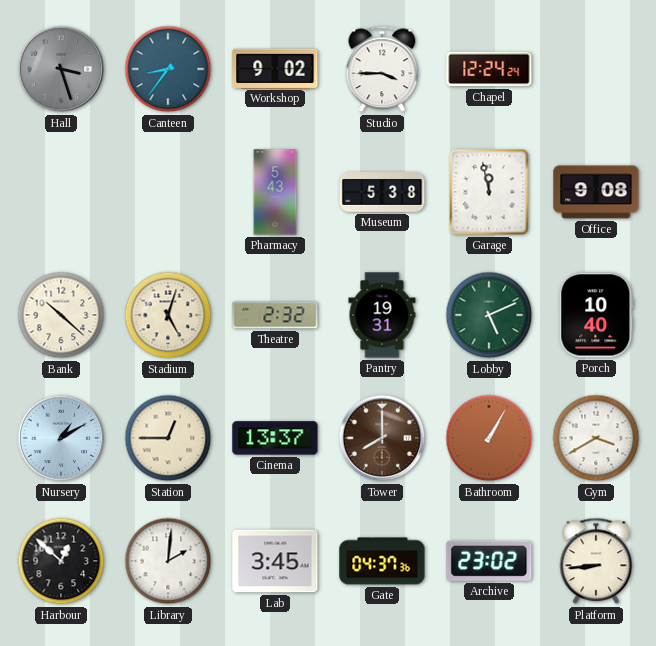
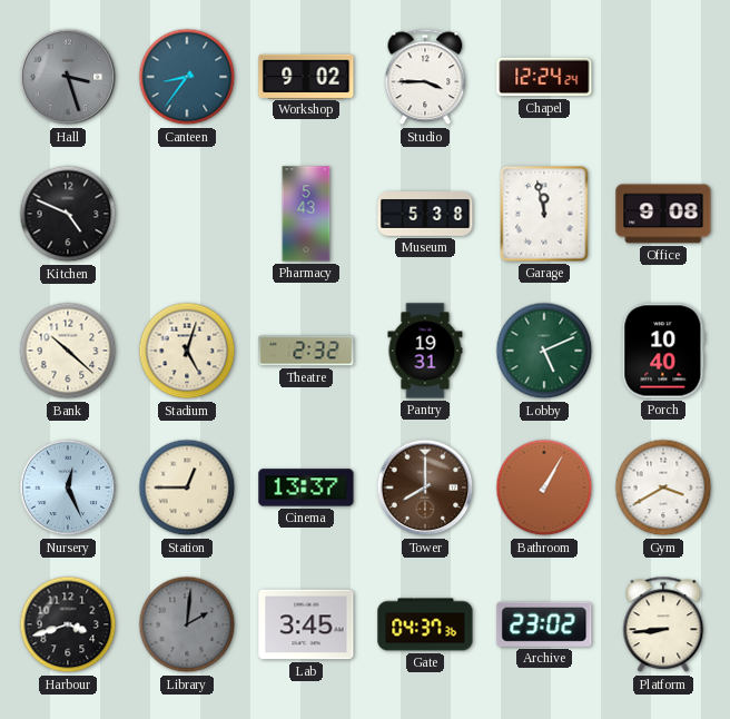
Kitchen: none -> 4:49
Nursery: 1:10 -> 12:26
Harbour: 12:52 -> 3:42
Library dial: white -> grey
